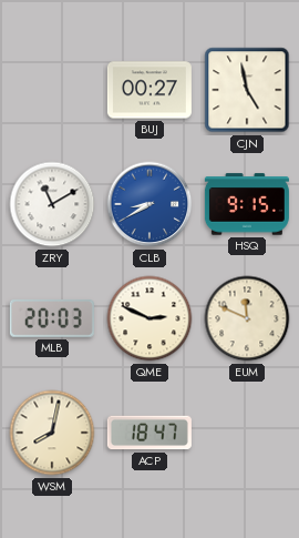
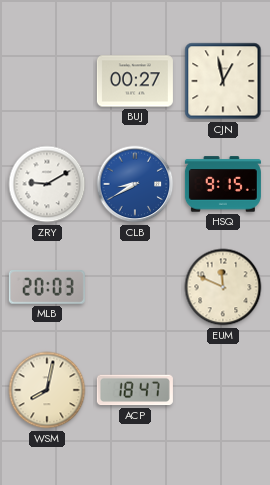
CJN: 4:58 -> 12:58
ZRY: 11:10 -> 9:10
QME: 2:49 -> none
